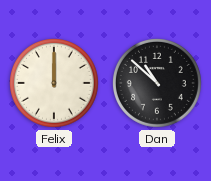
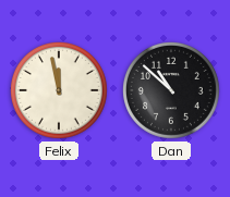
Felix: 12:00 -> 11:58
